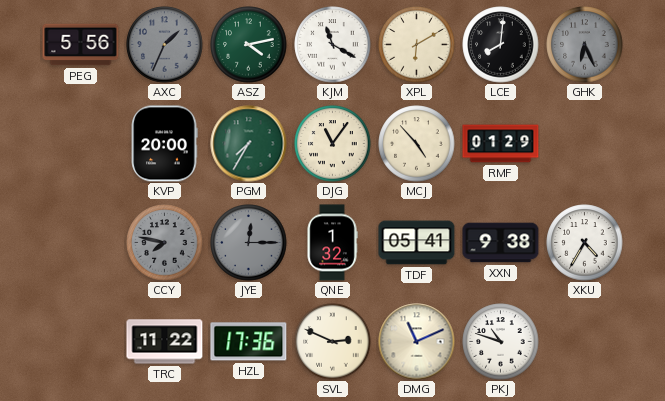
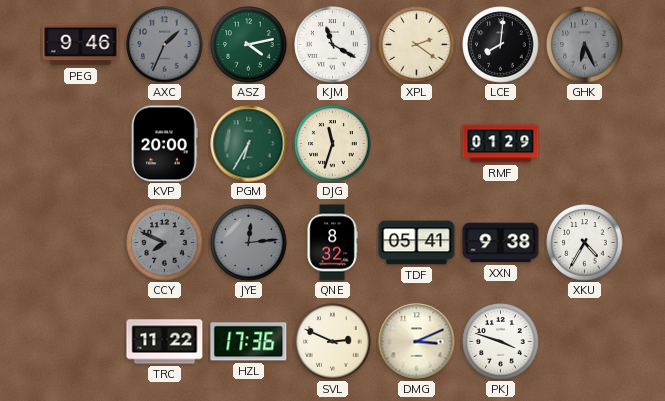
PEG: 5:56 -> 9:46
XPL: 6:10 -> 2:21
PGM: 7:35 -> 6:35
DJG: 11:06 -> 11:33
MCJ: 4:53 -> none
CCY: 7:47 -> 7:49
JYE: 12:15 -> 12:14
QNE: 1:32 -> 8:32
DMG: 11:11 -> 3:11
PKJ: 10:48 -> 3:48
